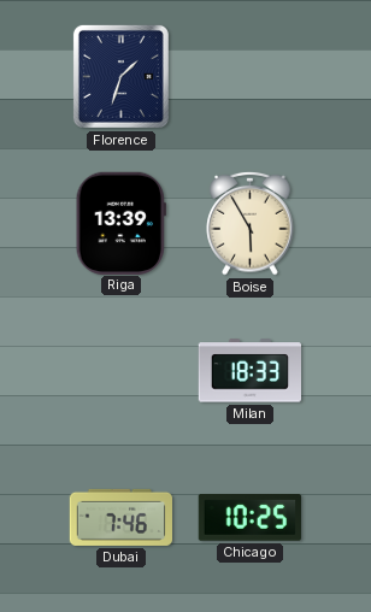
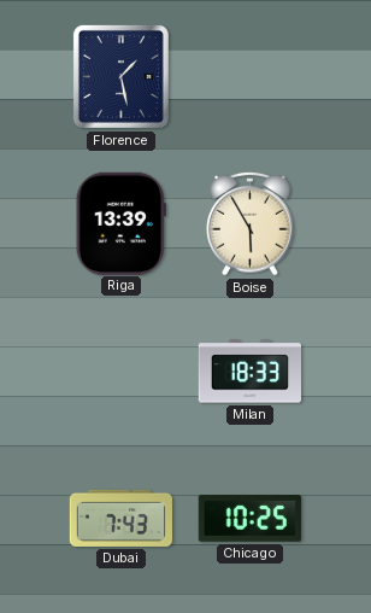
Florence: 1:33 -> 1:28
Dubai: 7:46 -> 7:43
